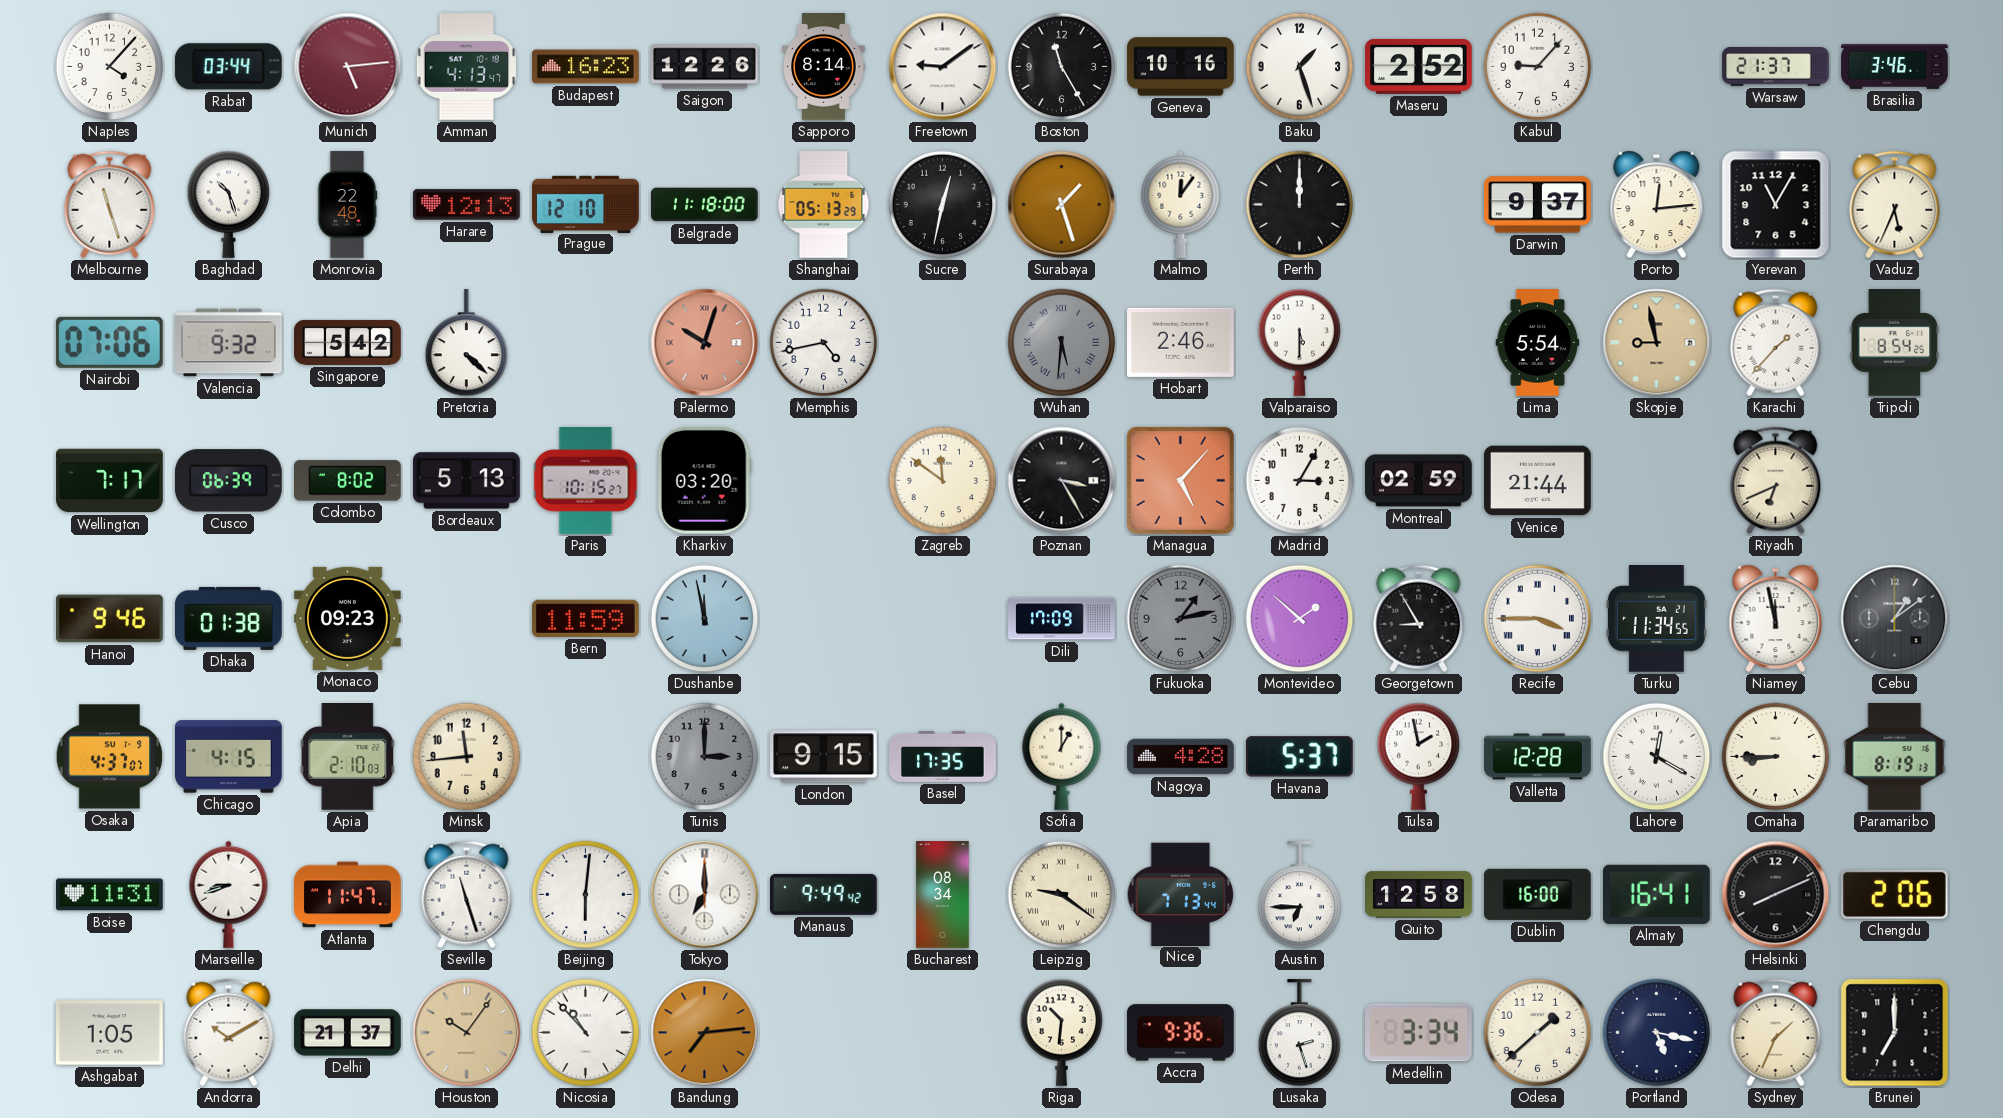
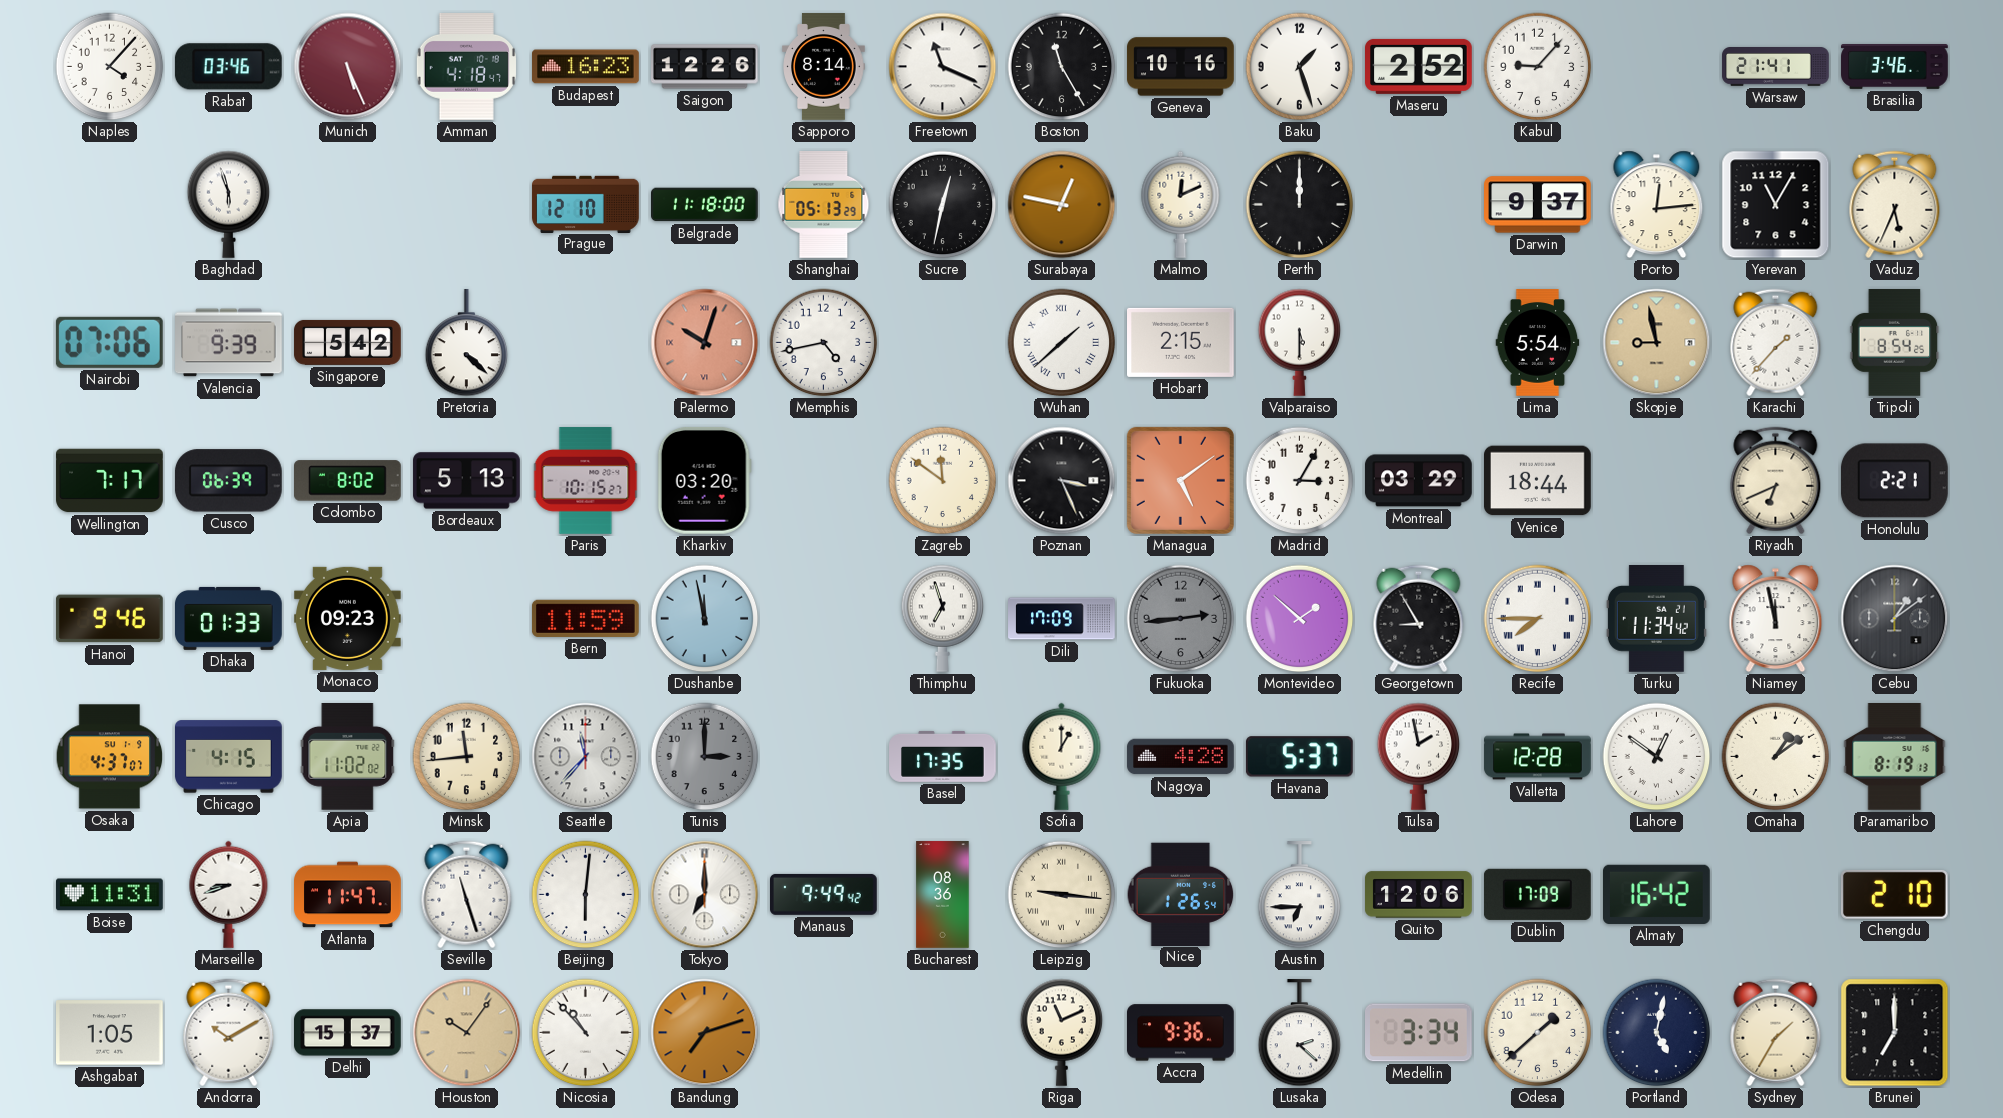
Rabat: 03:44 -> 03:46
Munich: 5:14 -> 5:26
Amman: 4:13 -> 4:18
Freetown: 9:09 -> 11:19
Warsaw: 21:37 -> 21:41
Melbourne: 11:27 -> none
Baghdad: 10:27 -> 5:57
Monrovia: 22:48 -> none
Harare: 12:13 -> none
Surabaya: 1:27 -> 12:47
Malmo: 12:06 -> 12:11
Valencia: 9:32 -> 9:39
Wuhan: 5:31 -> 1:38
Wuhan dial: grey -> white
Hobart: 2:46 -> 2:15
Poznan: 3:25 -> 3:26
Managua: 5:07 -> 5:09
Montreal: 02:59 -> 03:29
Venice: 21:44 -> 18:44
Honolulu: none -> 2:21
Dhaka: 01:38 -> 01:33
Thimphu: none -> 6:57
Fukuoka: 1:13 -> 2:44
Recife: 3:45 -> 7:45
Turku: 11:34:55 -> 11:34:42
Apia: 2:10 -> 11:02
Seattle: none -> 11:37
London: 9:15 -> none
Lahore: 12:20 -> 12:51
Omaha: 8:45 -> 1:09
Bucharest: 08:34 -> 08:36
Leipzig: 9:21 -> 9:16
Nice: 7:13 -> 1:26
Quito: 12:58 -> 12:06
Dublin: 16:00 -> 17:09
Almaty: 16:41 -> 16:42
Helsinki: 8:11 -> none
Chengdu: 2:06 -> 2:10
Delhi: 21:37 -> 15:37
Bandung: 7:14 -> 7:12
Riga: 10:31 -> 11:11
Lusaka: 2:27 -> 2:22
Portland: 5:17 -> 5:02
Sydney: 1:34 -> 1:35
